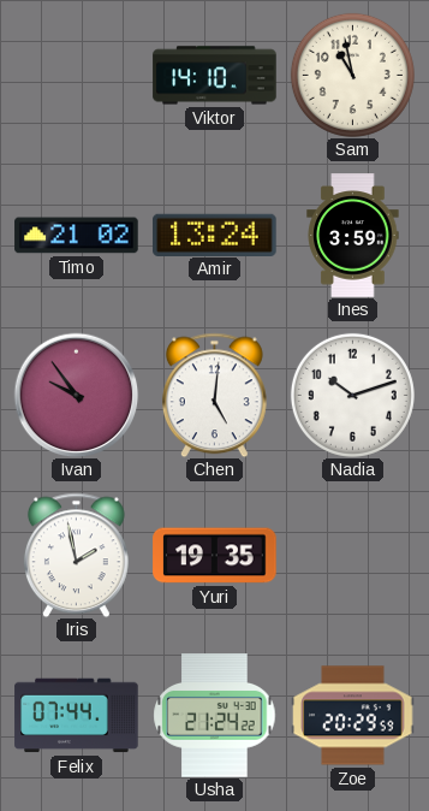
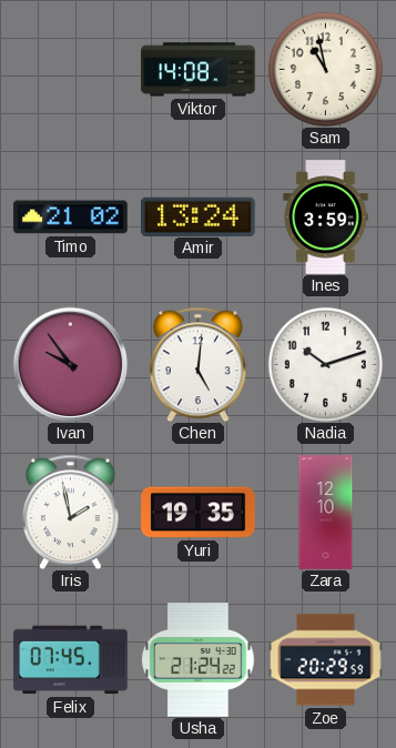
Viktor: 14:10 -> 14:08
Zara: none -> 12:10
Felix: 07:44 -> 07:45
